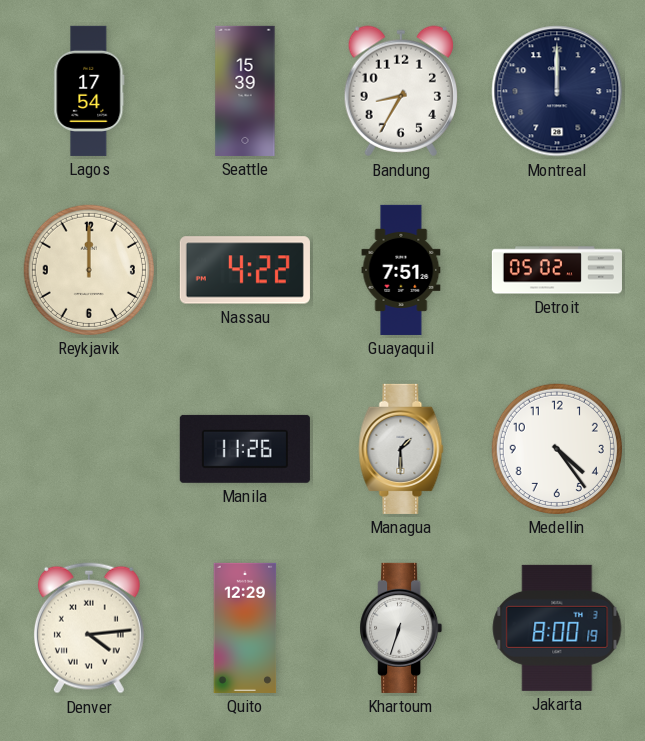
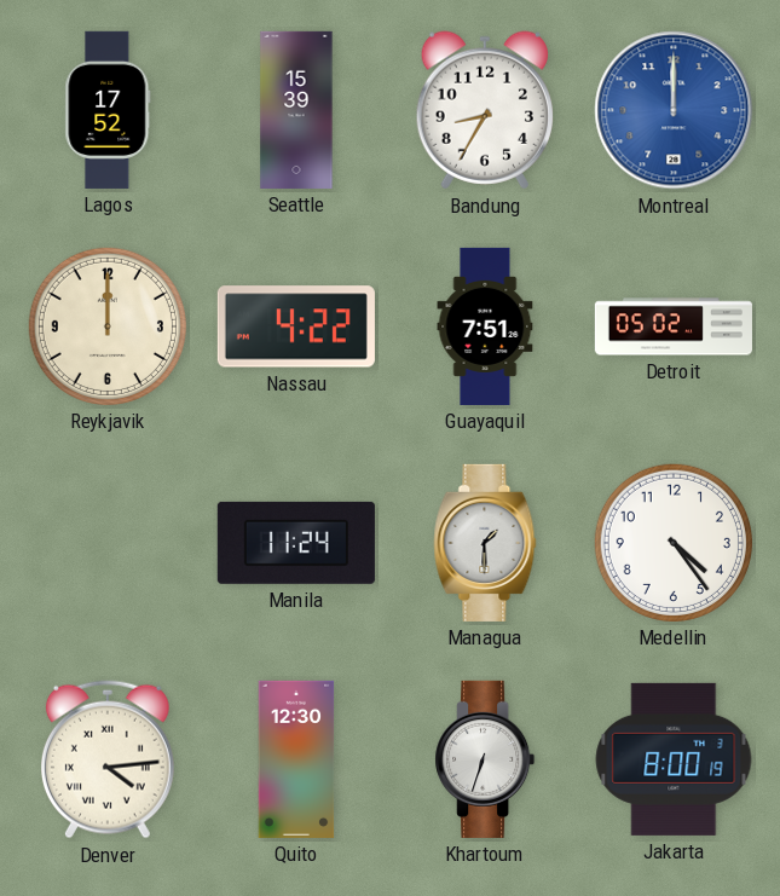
Lagos: 17:54 -> 17:52
Montreal dial: navy -> blue
Manila: 11:26 -> 11:24
Quito: 12:29 -> 12:30
